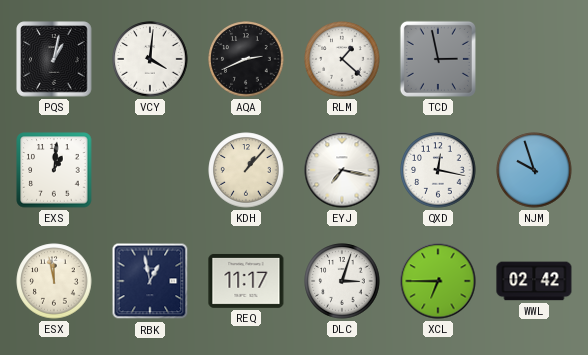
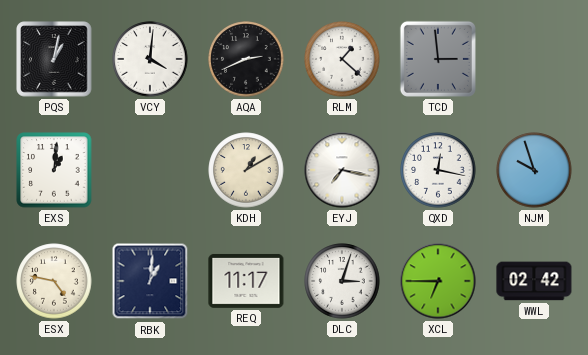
TCD: 2:58 -> 2:59
KDH: 1:07 -> 1:10
ESX: 11:58 -> 4:47
RBK: 12:58 -> 1:01
